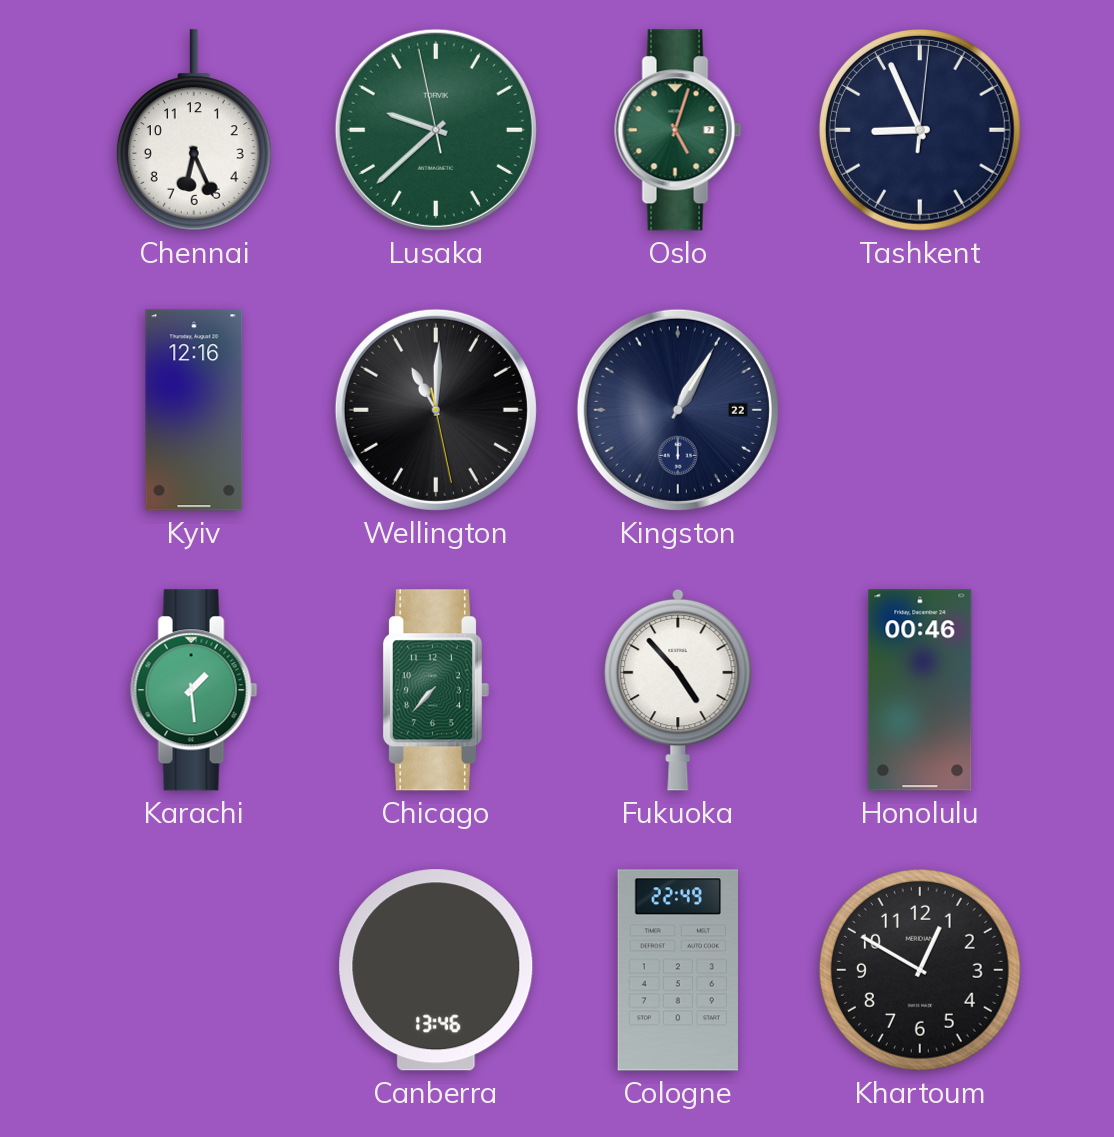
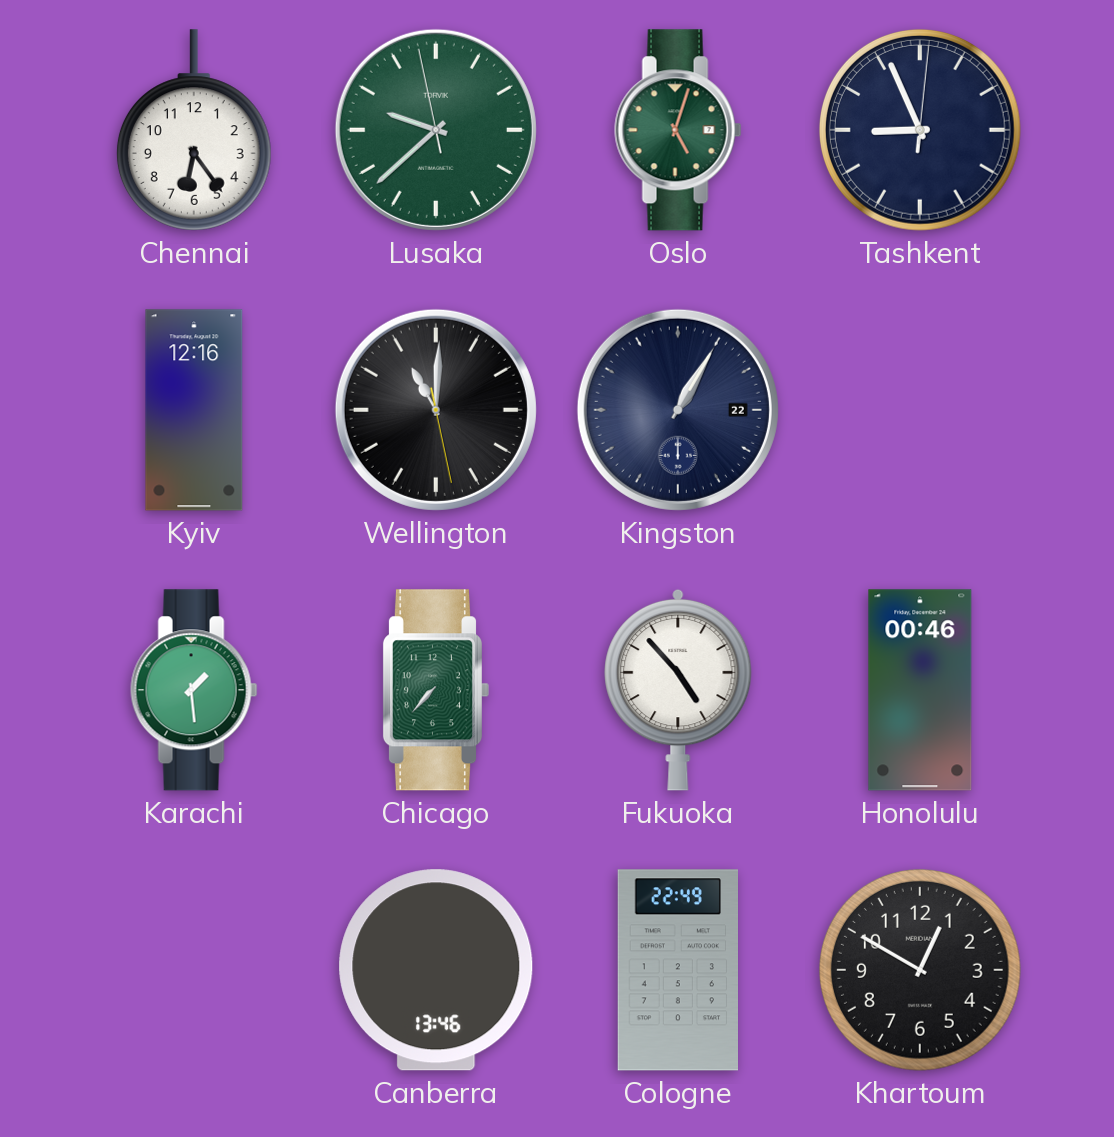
Chennai: 6:26 -> 6:24
